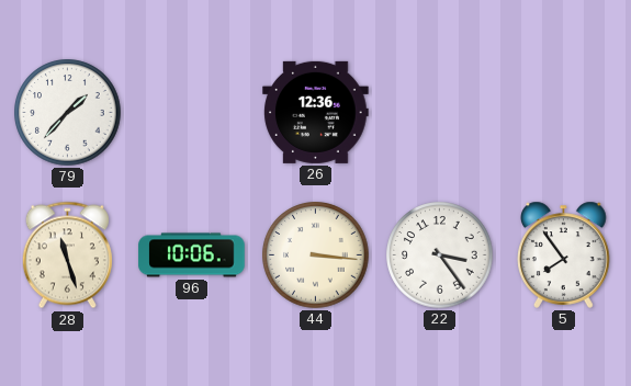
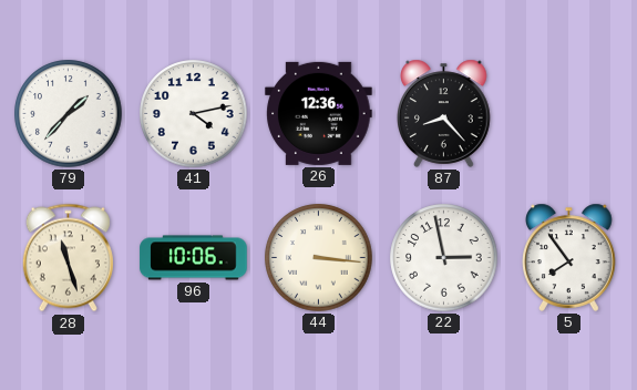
41: none -> 4:13
87: none -> 8:23
22: 3:24 -> 2:58
